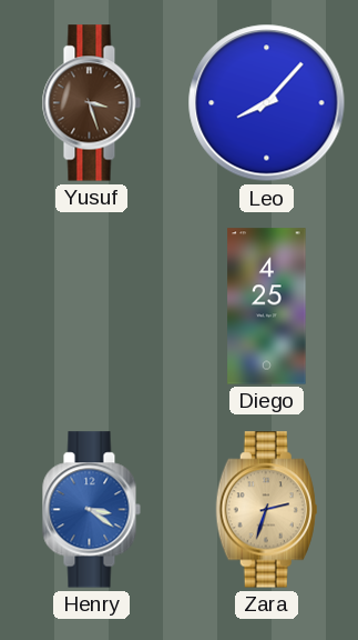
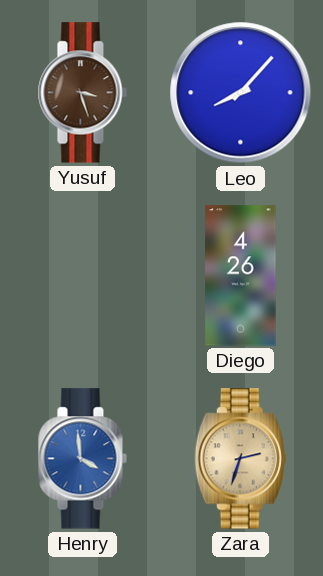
Diego: 4:25 -> 4:26
Henry: 3:21 -> 3:59
